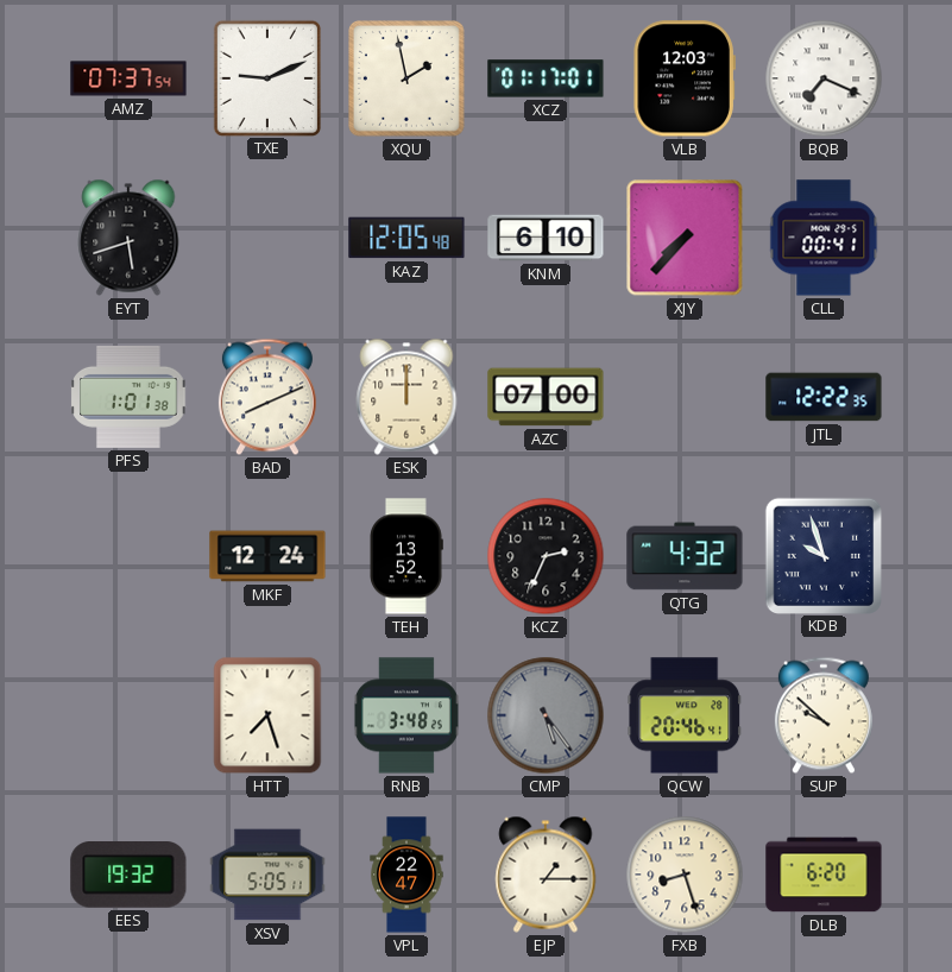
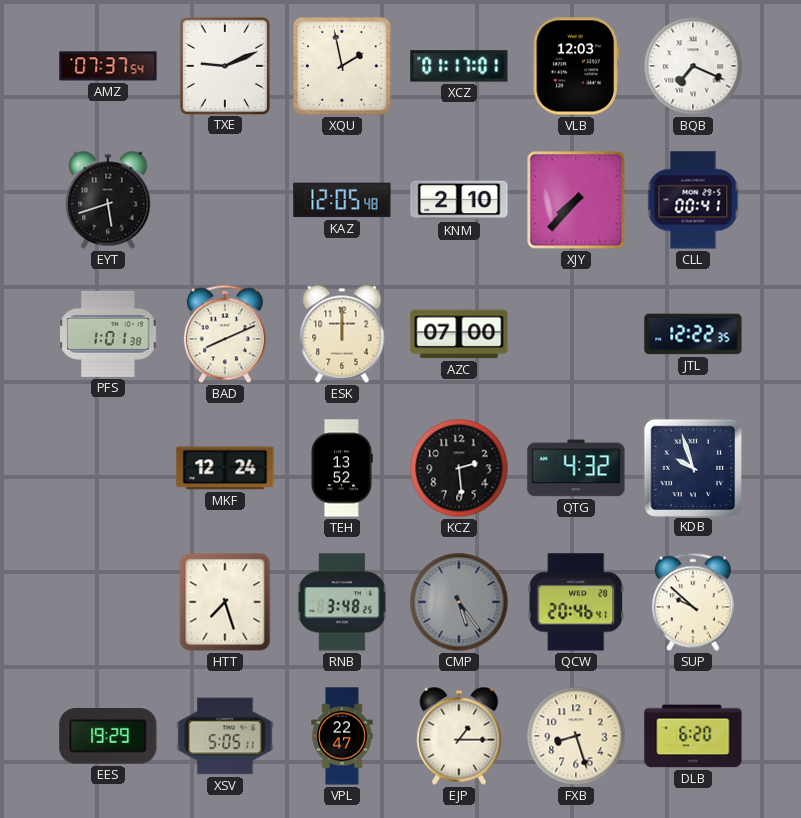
KNM: 6:10 -> 2:10
KCZ: 2:34 -> 2:29
EES: 19:32 -> 19:29
